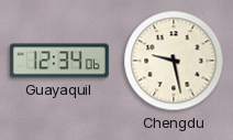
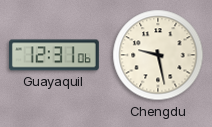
Guayaquil: 12:34 -> 12:31
